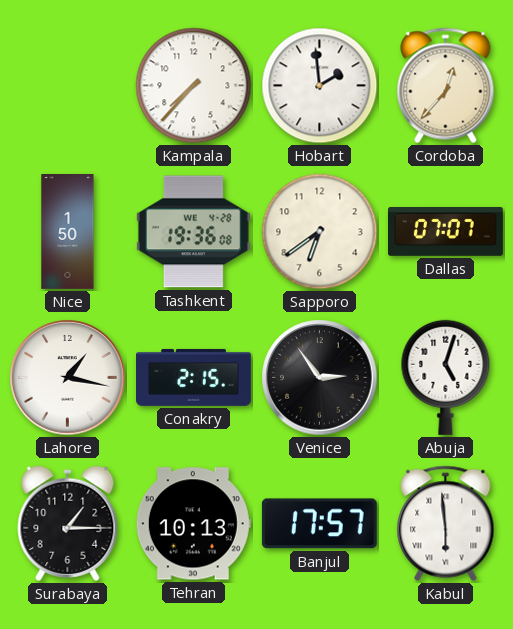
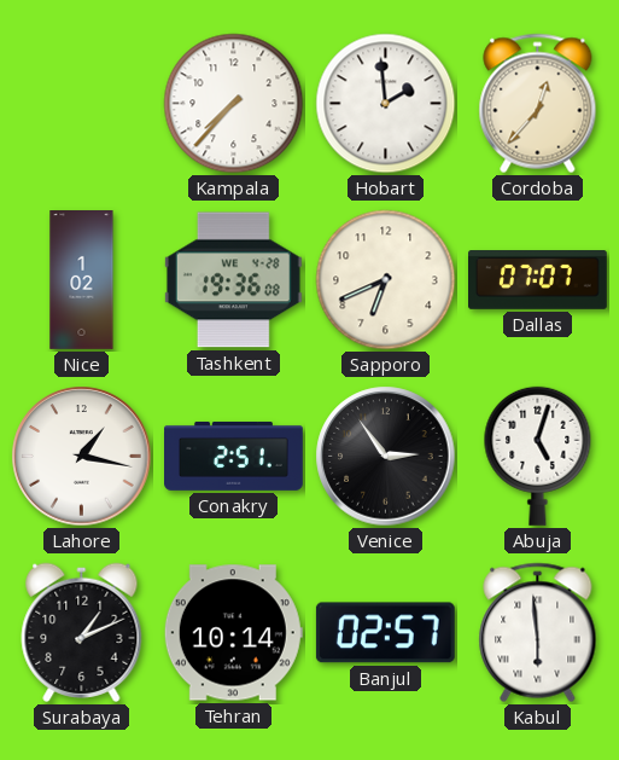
Nice: 1:50 -> 1:02
Sapporo: 6:39 -> 6:41
Conakry: 2:15 -> 2:51
Surabaya: 1:15 -> 1:11
Tehran: 10:13 -> 10:14
Banjul: 17:57 -> 02:57
